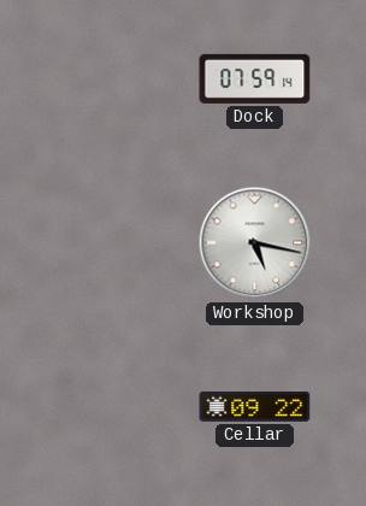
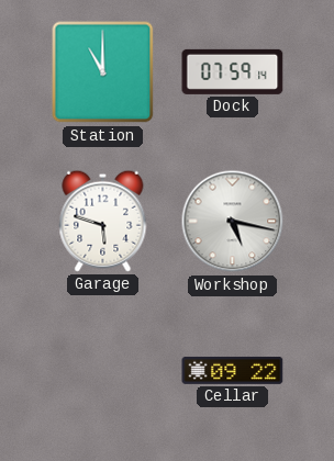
Station: none -> 11:00
Garage: none -> 5:48
